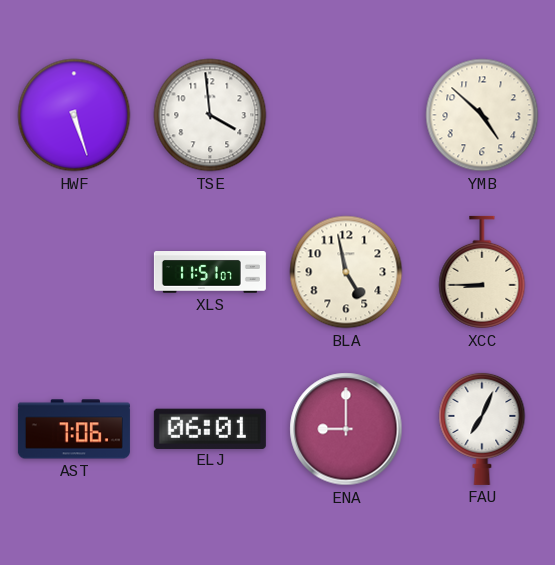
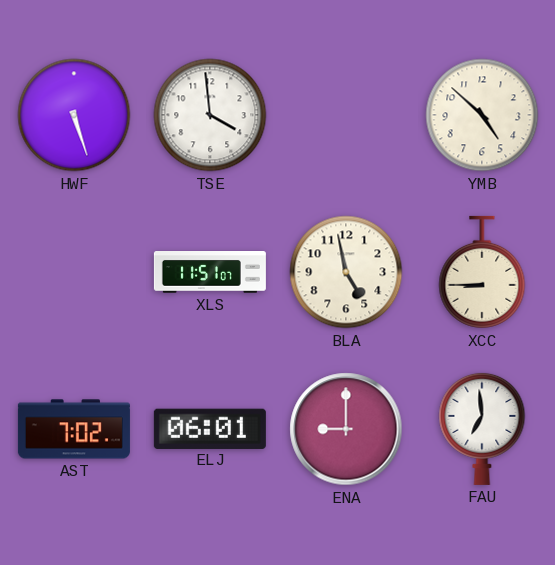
AST: 7:06 -> 7:02
FAU: 7:04 -> 6:59
